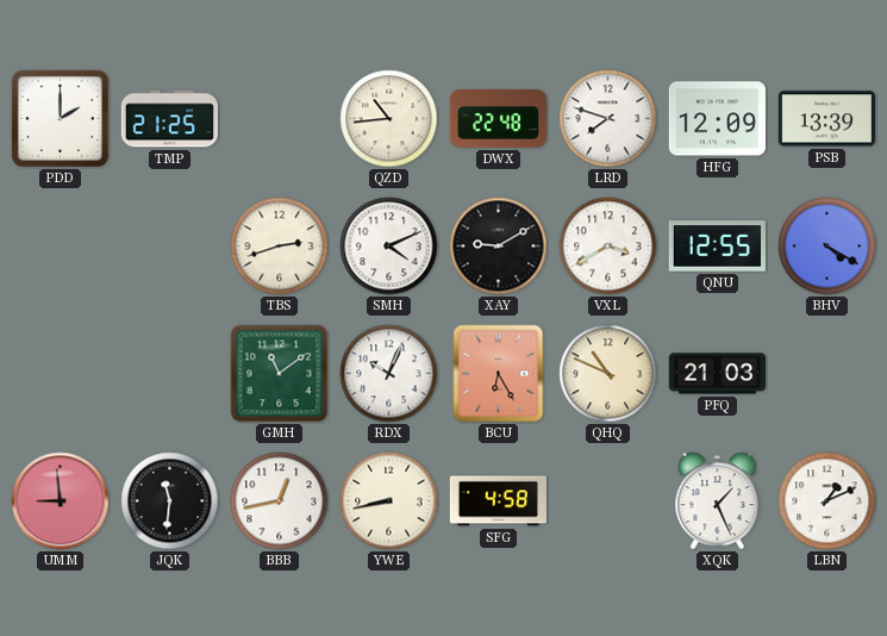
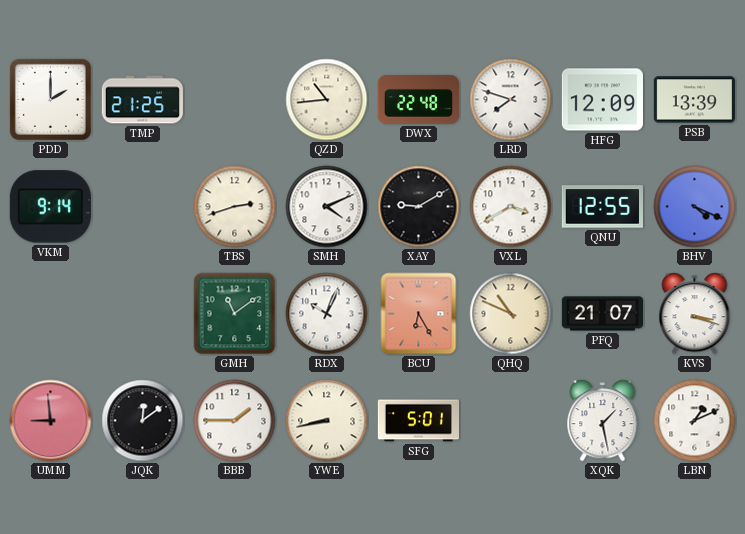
VKM: none -> 9:14
BHV: 4:20 -> 4:19
PFQ: 21:03 -> 21:07
KVS: none -> 3:18
JQK: 11:31 -> 12:09
BBB: 12:43 -> 1:45
SFG: 4:58 -> 5:01
XQK: 1:26 -> 1:28
